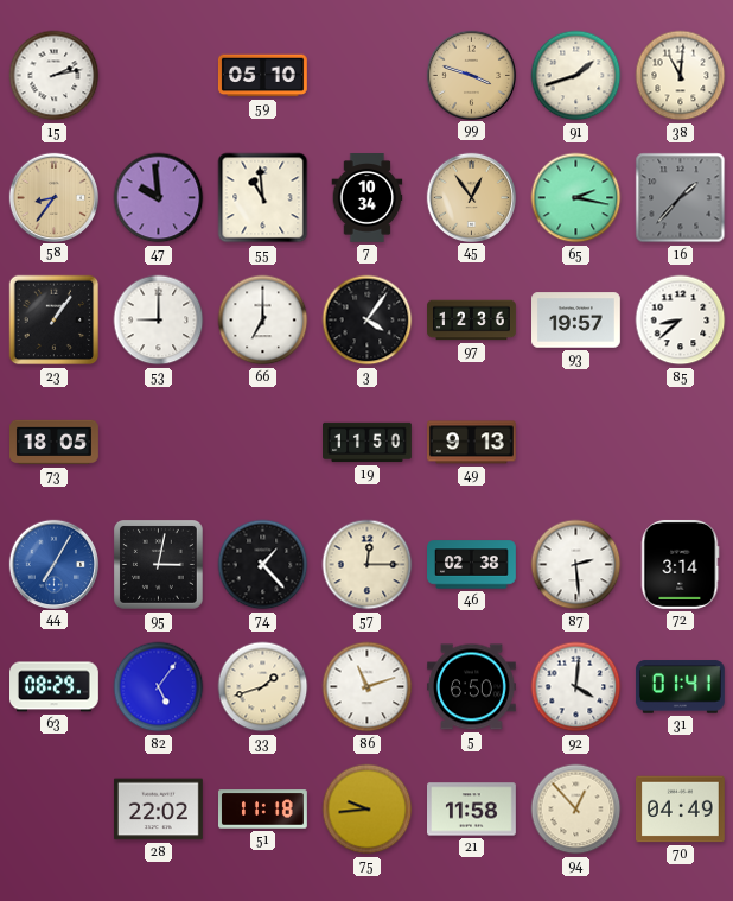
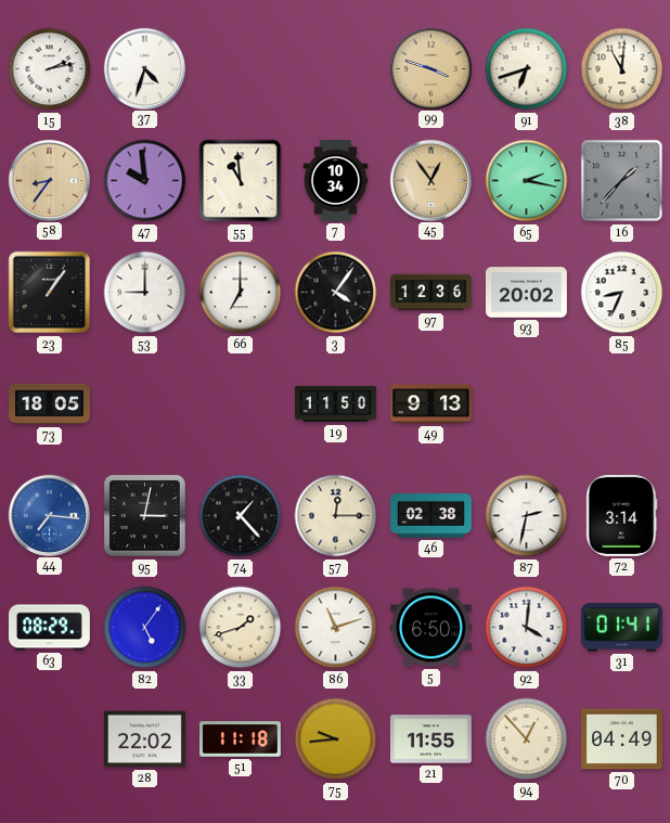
37: none -> 4:33
59: 05:10 -> none
91: 1:42 -> 6:42
93: 19:57 -> 20:02
85: 8:38 -> 8:34
44: 7:05 -> 7:16
87: 2:29 -> 2:32
21: 11:58 -> 11:55
